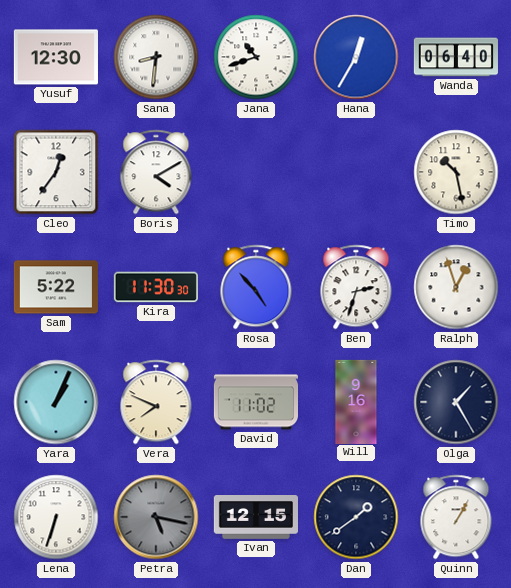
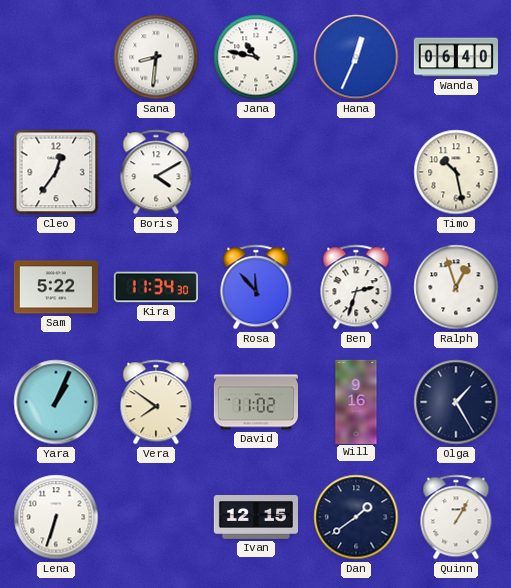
Yusuf: 12:30 -> none
Jana: 10:42 -> 10:47
Hana: 12:35 -> 12:34
Kira: 11:30 -> 11:34
Rosa: 4:53 -> 11:53
Vera: 7:49 -> 7:51
Petra: 5:17 -> none
